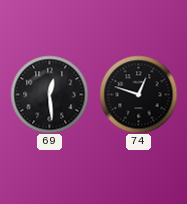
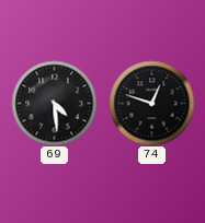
69: 12:29 -> 4:29
